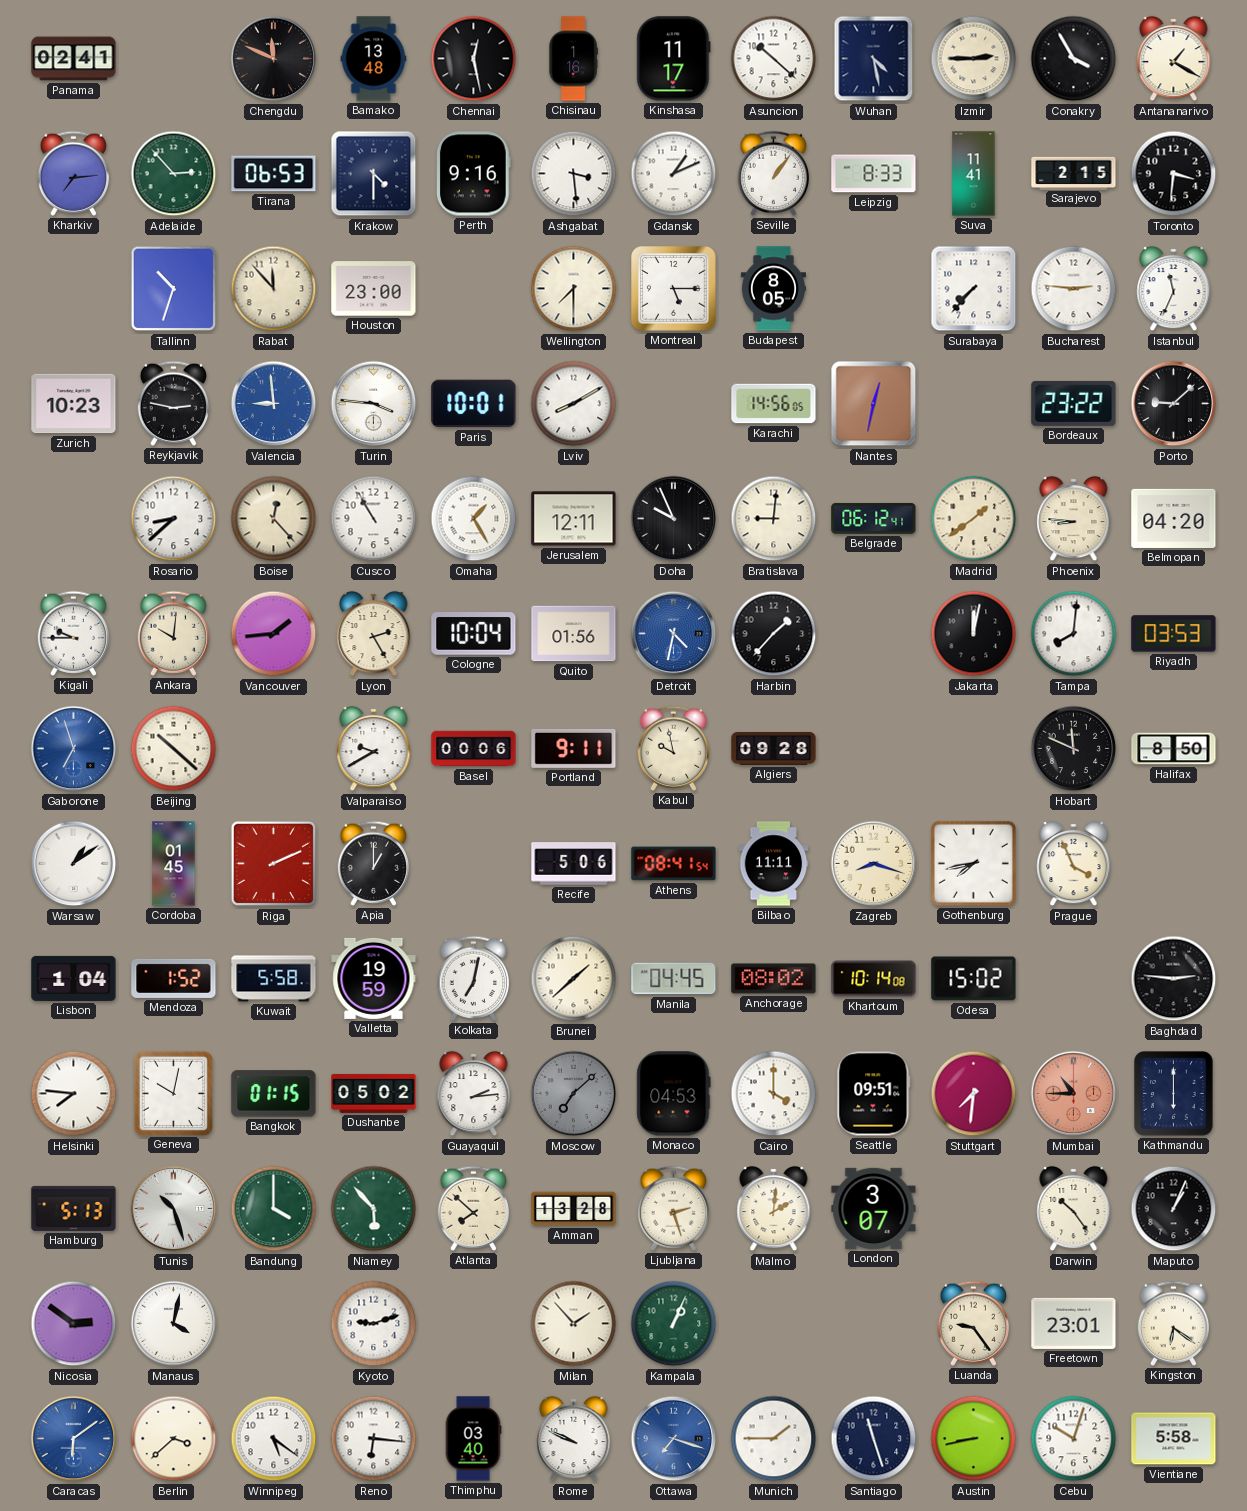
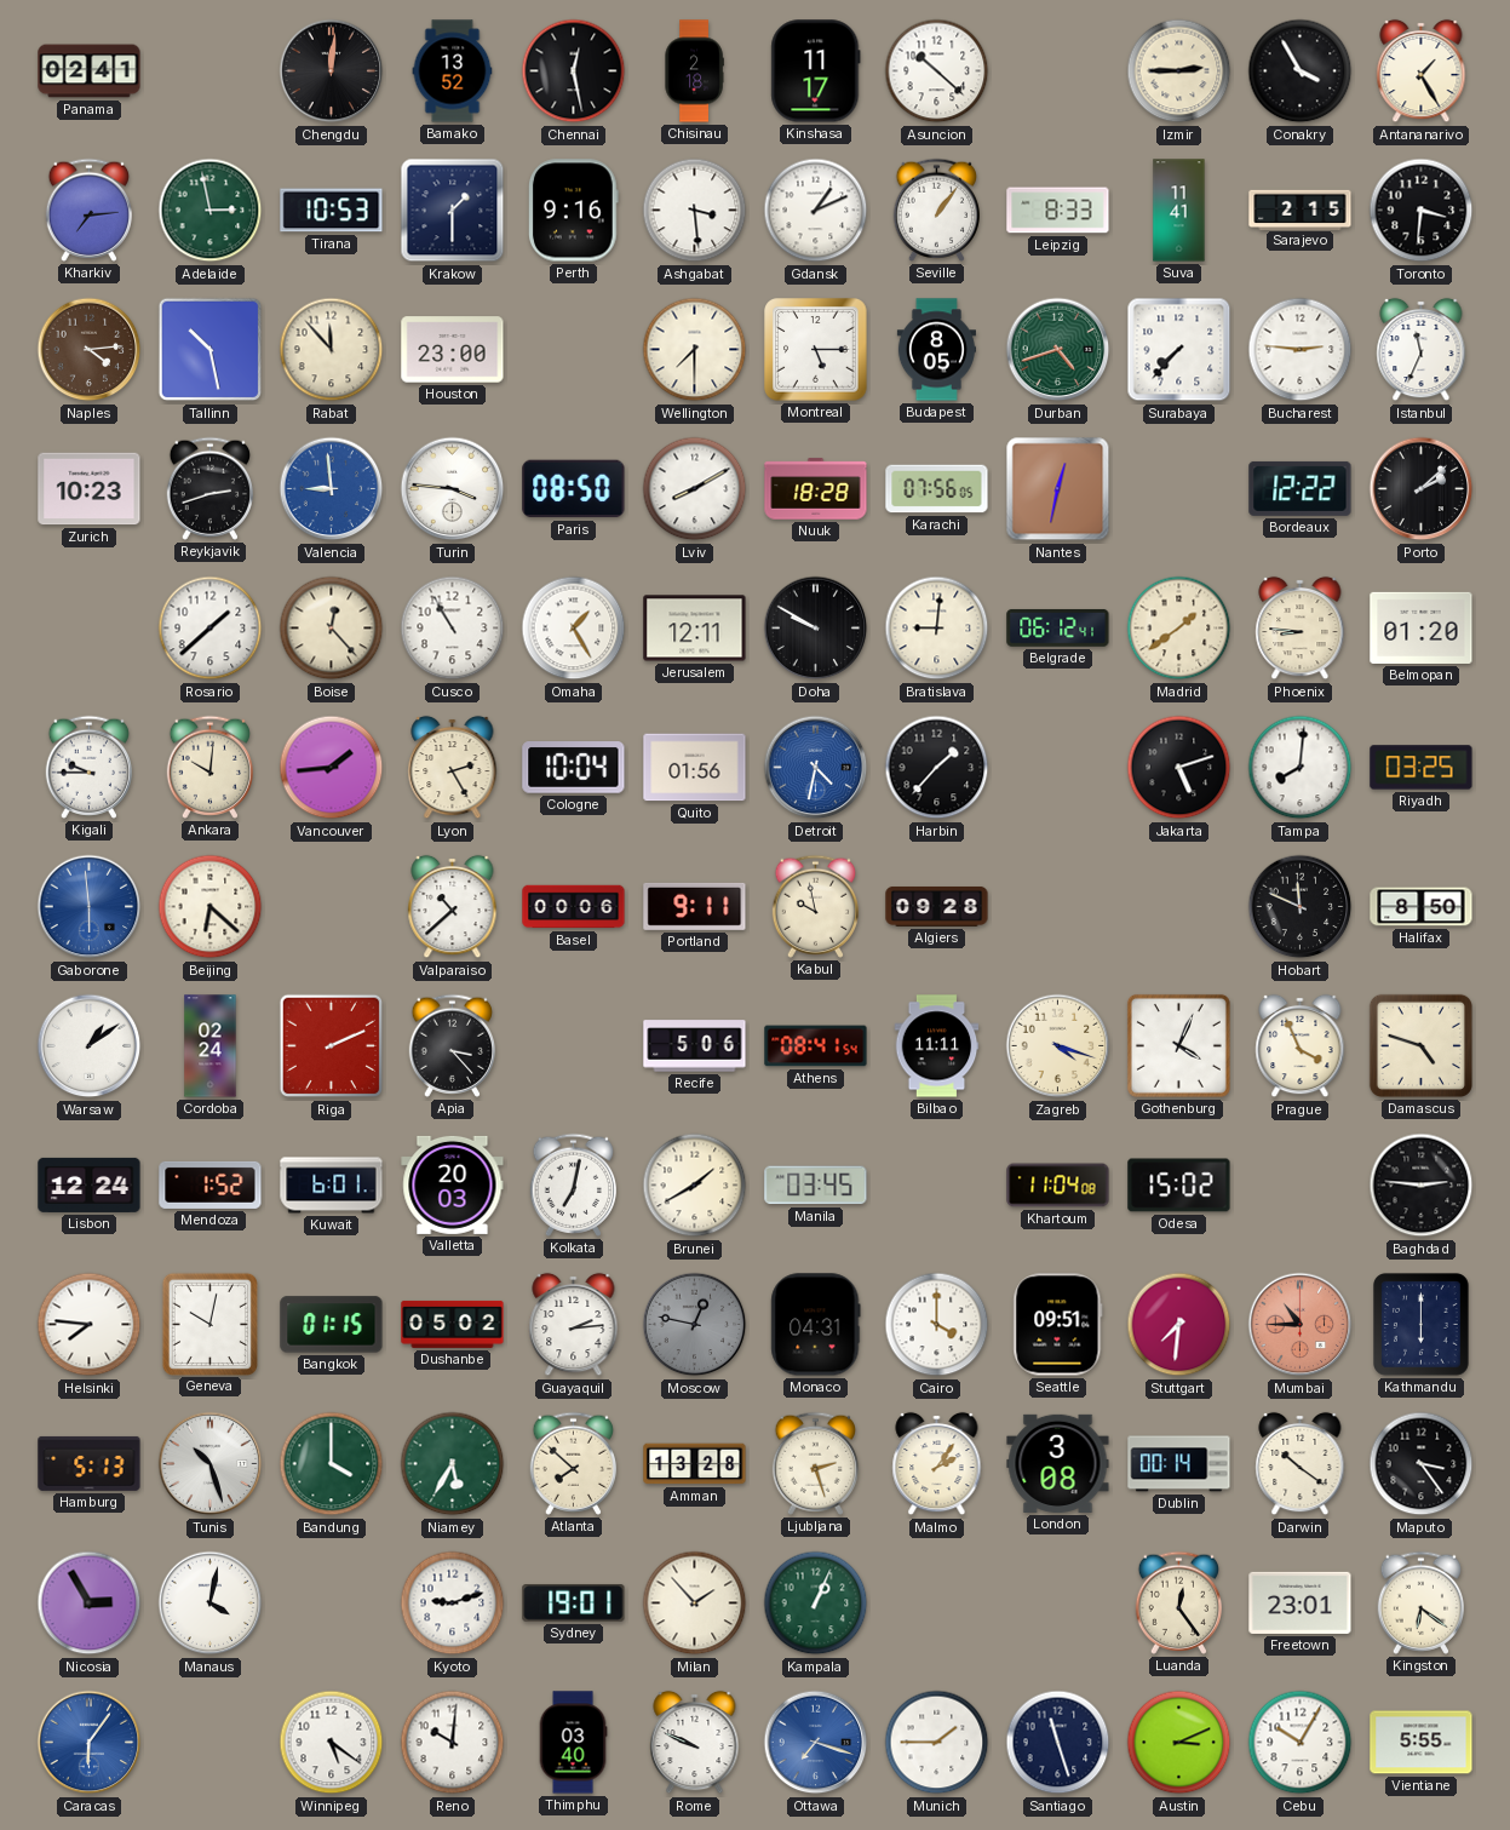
Chengdu: 11:49 -> 12:01
Bamako: 13:48 -> 13:52
Chisinau: 1:16 -> 2:18
Wuhan: 4:28 -> none
Antananarivo: 1:20 -> 1:25
Adelaide: 2:53 -> 2:58
Tirana: 06:53 -> 10:53
Krakow: 4:30 -> 1:30
Naples: none -> 4:14
Tallinn: 10:33 -> 10:28
Durban: none -> 4:42
Reykjavik: 2:47 -> 2:42
Paris: 10:01 -> 08:50
Nuuk: none -> 18:28
Karachi: 14:56 -> 07:56
Bordeaux: 23:22 -> 12:22
Porto: 9:08 -> 2:08
Rosario: 8:38 -> 1:38
Doha: 9:56 -> 9:50
Belmopan: 04:20 -> 01:20
Jakarta: 12:02 -> 5:12
Riyadh: 03:53 -> 03:25
Gaborone: 6:57 -> 5:59
Beijing: 10:22 -> 6:22
Valparaiso: 9:40 -> 10:38
Cordoba: 01:45 -> 02:24
Apia: 1:00 -> 3:23
Zagreb: 8:18 -> 4:18
Gothenburg: 7:43 -> 4:04
Damascus: none -> 4:48
Lisbon: 1:04 -> 12:24
Kuwait: 5:58 -> 6:01
Valletta: 19:59 -> 20:03
Brunei: 1:38 -> 1:40
Manila: 04:45 -> 03:45
Anchorage: 08:02 -> none
Khartoum: 10:14 -> 11:04
Moscow: 7:08 -> 12:47
Monaco: 04:53 -> 04:31
Niamey: 5:53 -> 5:35
Malmo: 2:01 -> 2:06
London: 3:07 -> 3:08
Dublin: none -> 00:14
Darwin: 10:24 -> 10:21
Maputo: 1:04 -> 3:24
Nicosia: 2:51 -> 2:55
Sydney: none -> 19:01
Luanda: 9:24 -> 12:24
Caracas: 6:09 -> 6:06
Berlin: 3:38 -> none
Reno: 6:16 -> 10:01
Austin: 8:43 -> 3:11
Cebu: 10:03 -> 10:05
Vientiane: 5:58 -> 5:55
